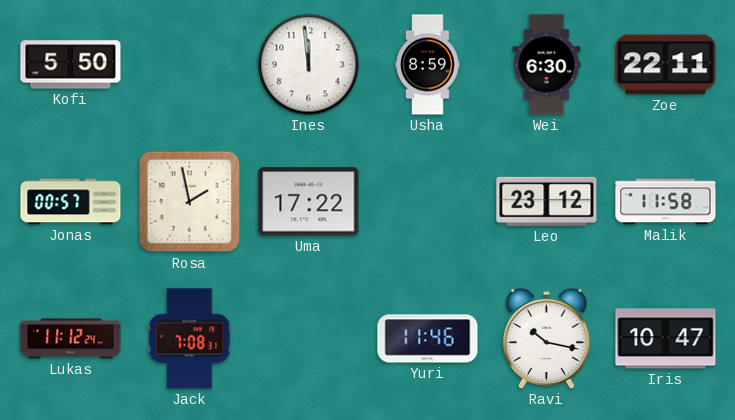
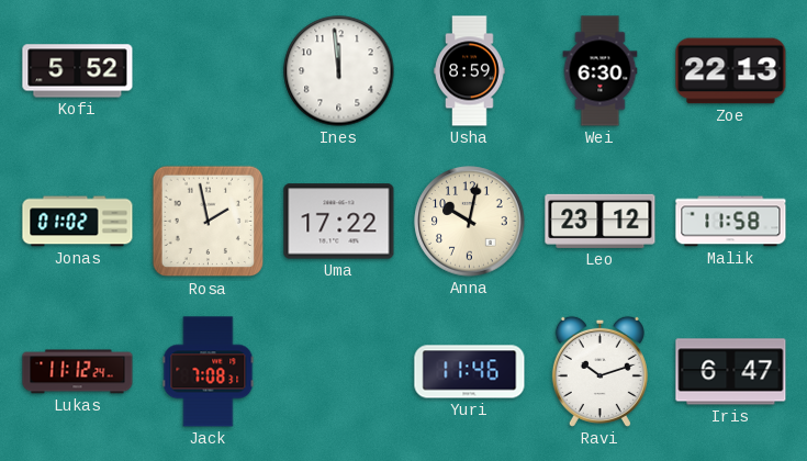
Kofi: 5:50 -> 5:52
Zoe: 22:11 -> 22:13
Jonas: 00:57 -> 01:02
Anna: none -> 10:02
Ravi: 10:17 -> 10:12
Iris: 10:47 -> 6:47
